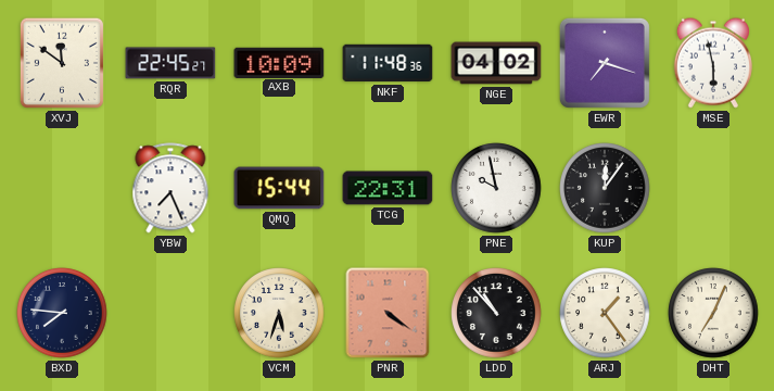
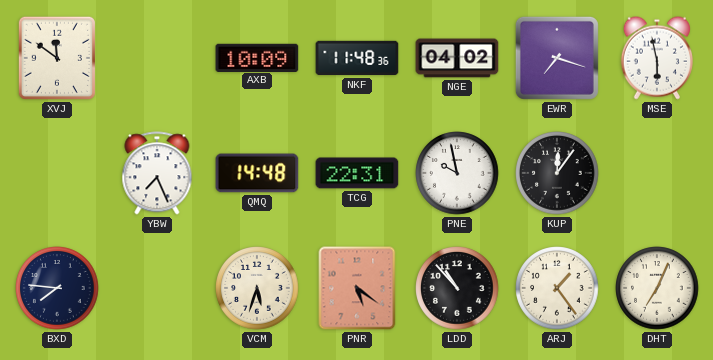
RQR: 22:45 -> none
QMQ: 15:44 -> 14:48
PNR: 4:21 -> 5:21
